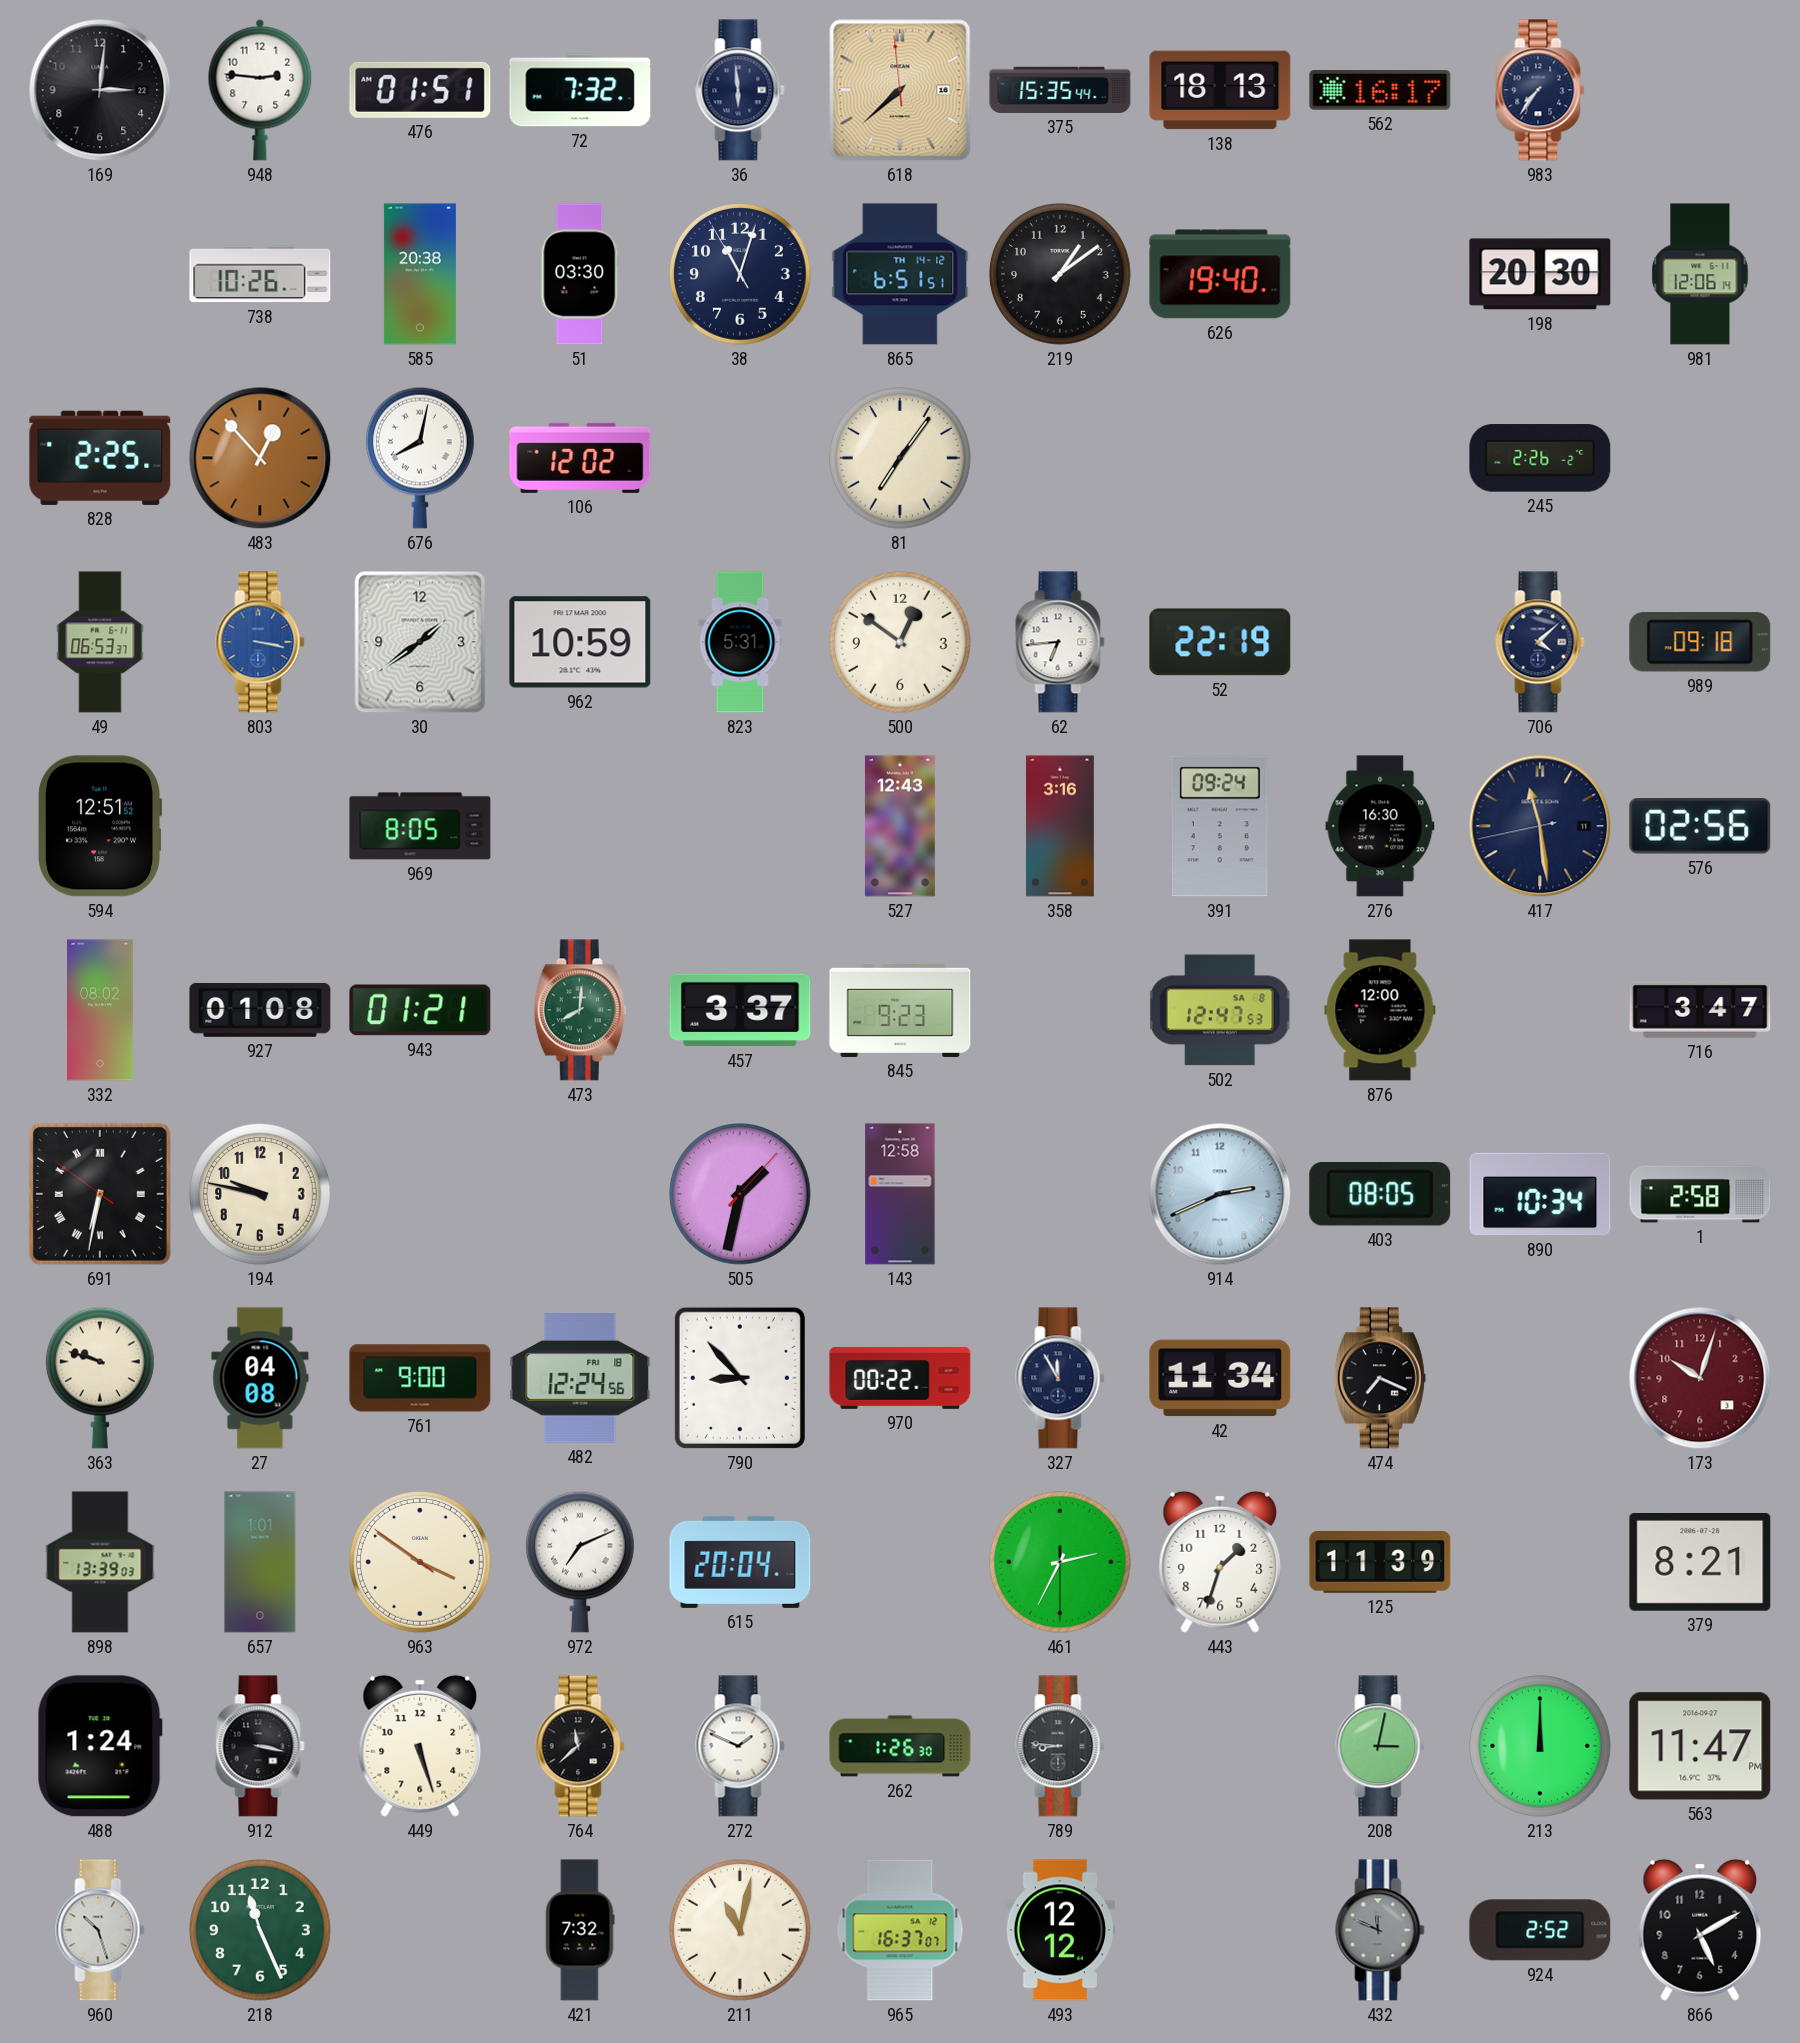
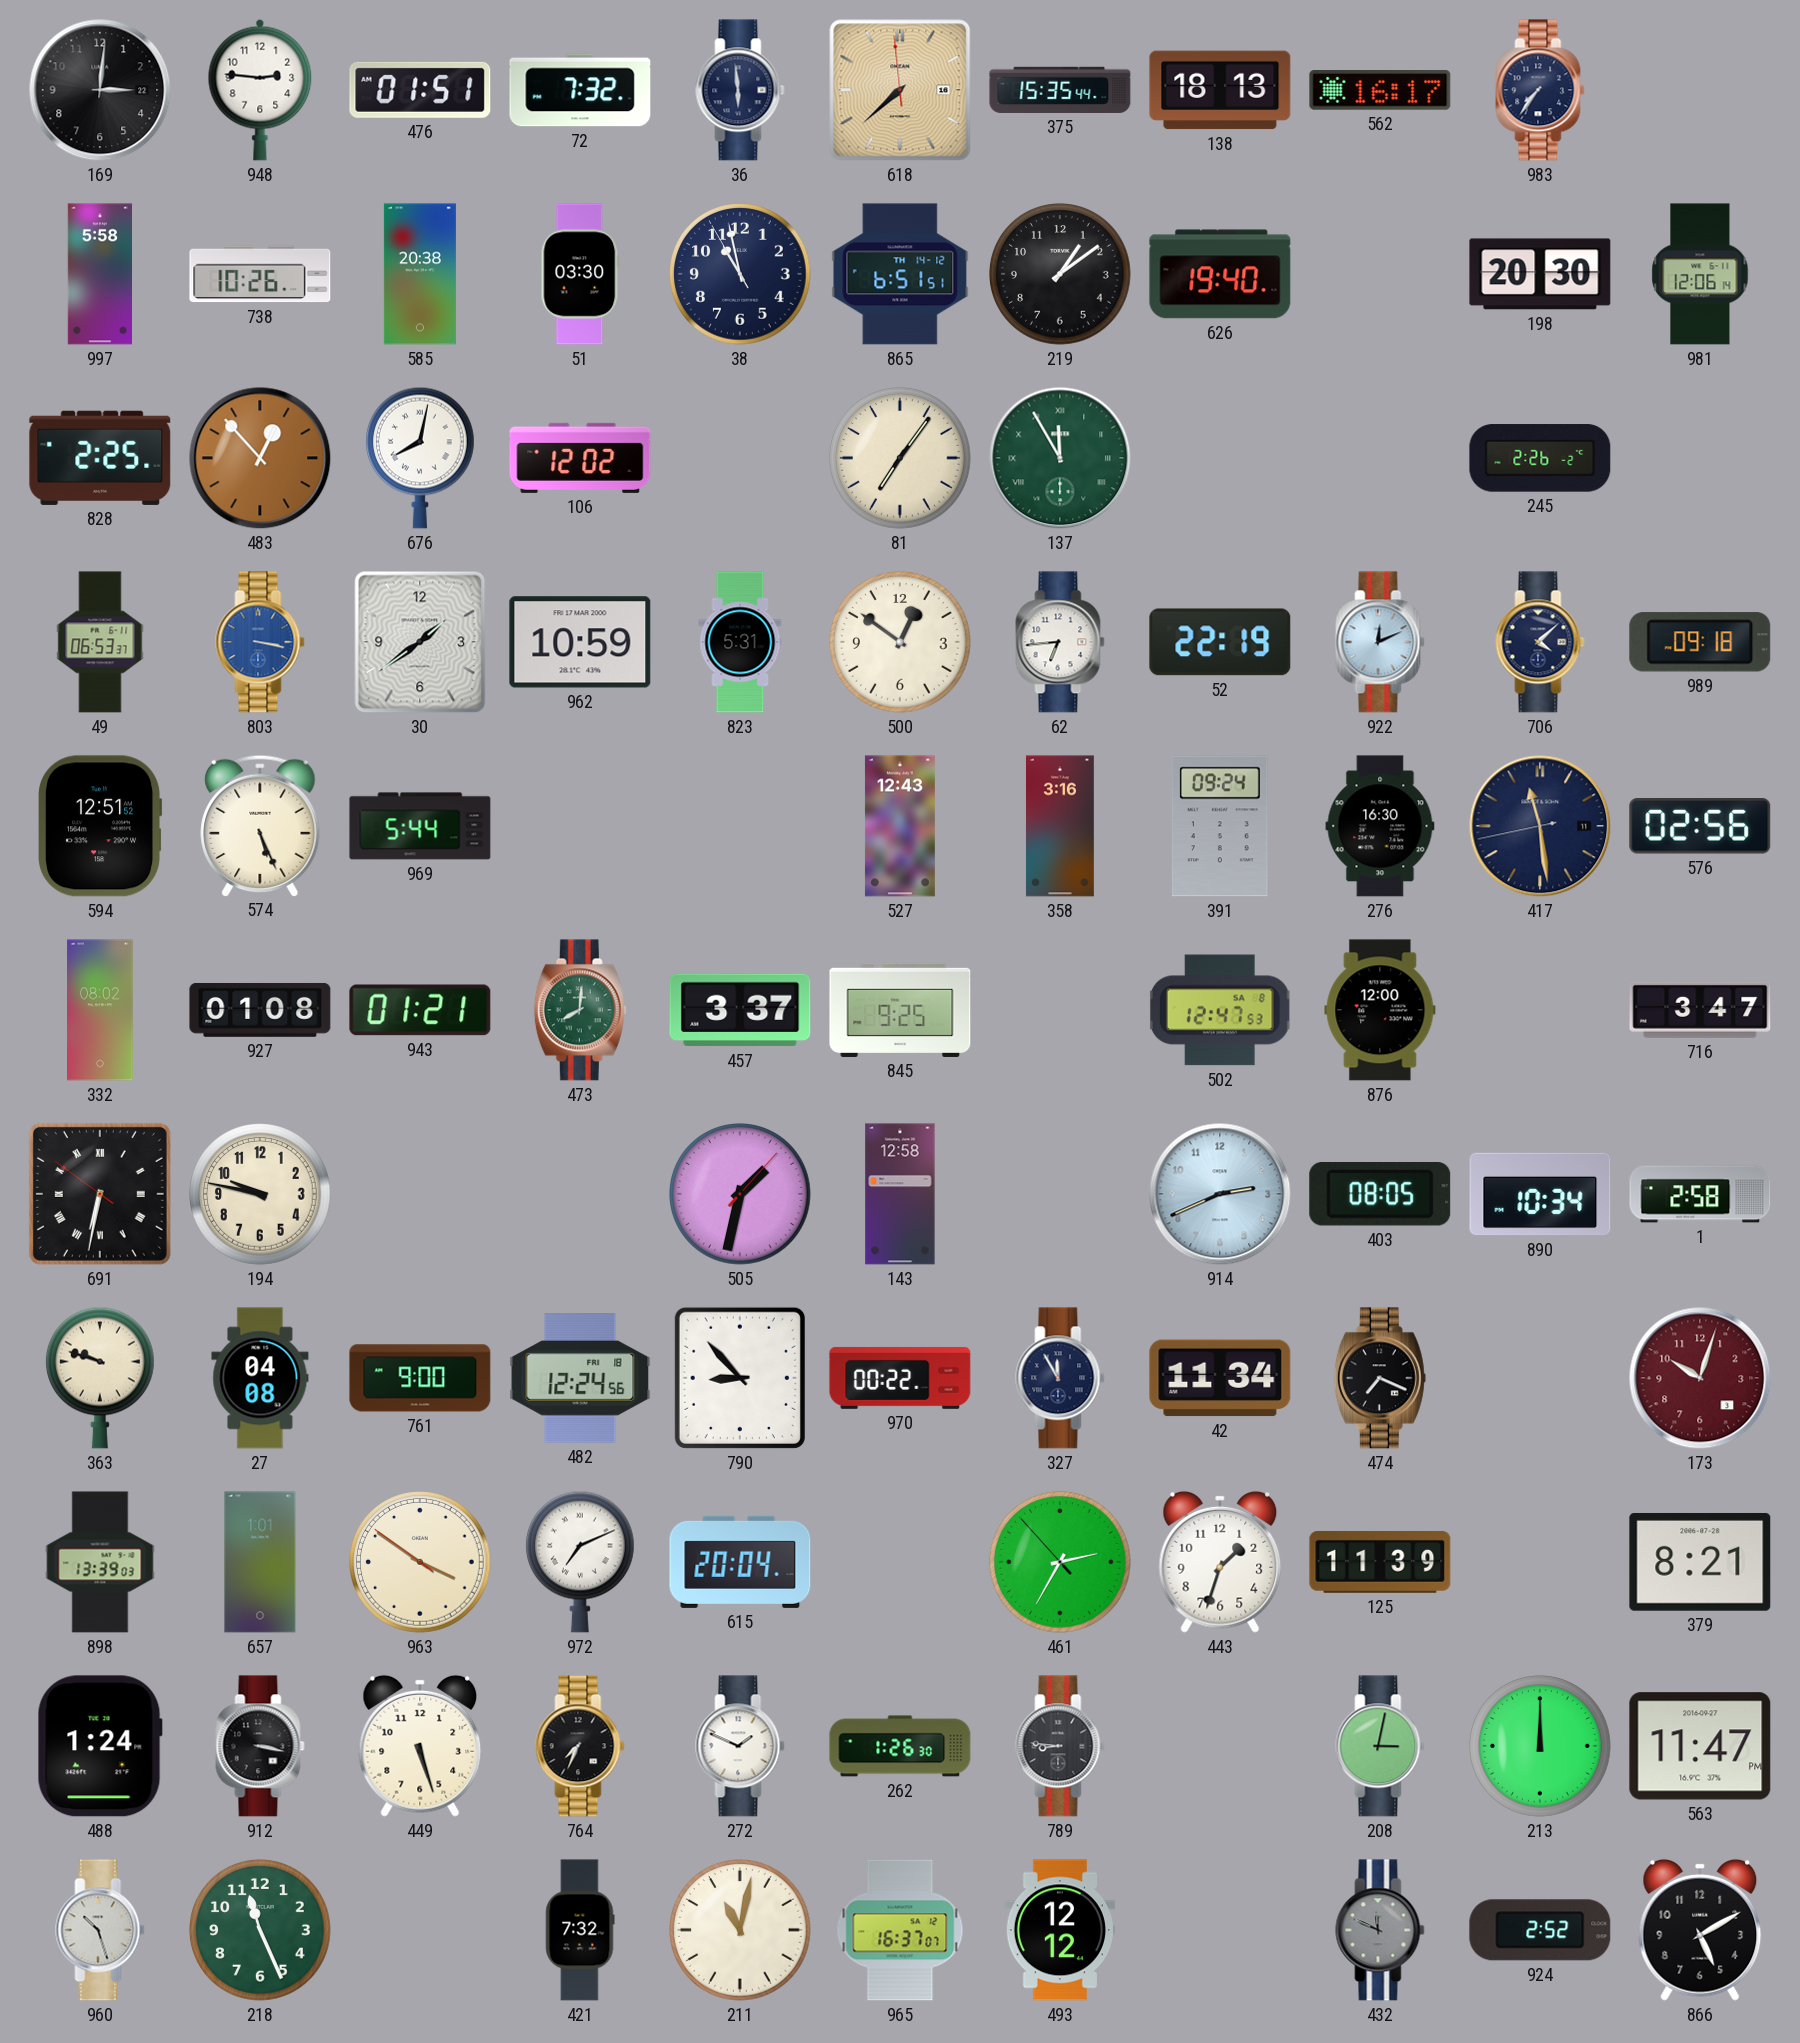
997: none -> 5:58
38: 11:02 -> 10:57
137: none -> 11:55
922: none -> 12:11
574: none -> 5:26
969: 8:05 -> 5:44
845: 9:23 -> 9:25
461: 2:34:30 -> 2:34:53
764: 11:38 -> 7:34
